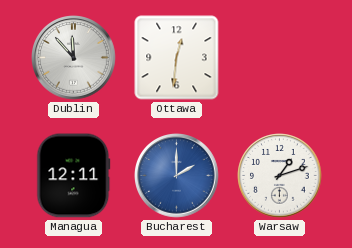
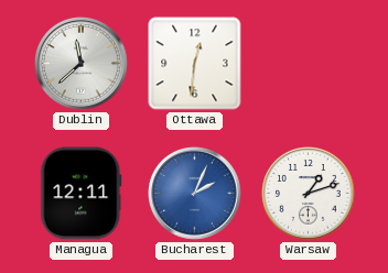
Dublin: 11:53 -> 11:38
Bucharest: 2:00 -> 2:04
